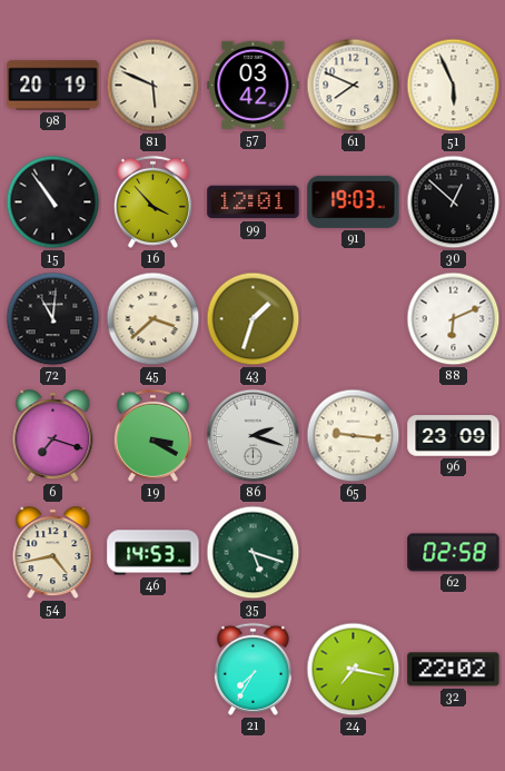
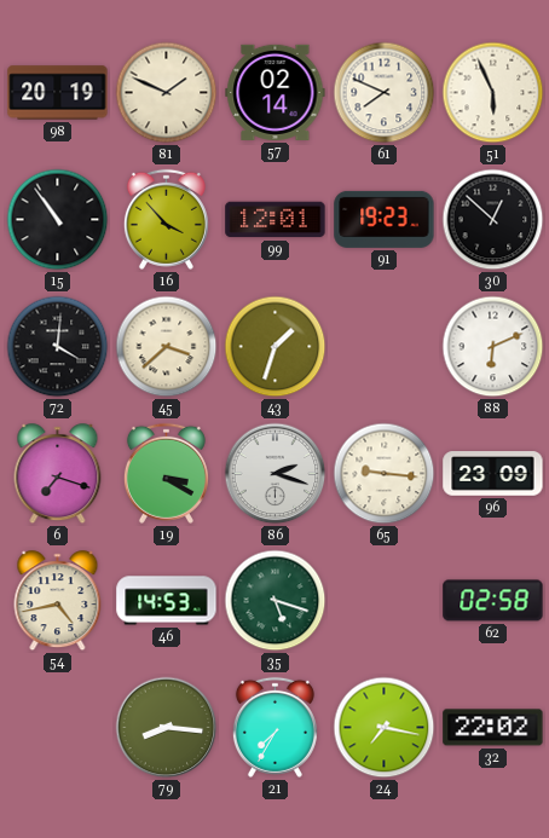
81: 5:49 -> 1:49
57: 03:42 -> 02:14
91: 19:03 -> 19:23
72: 11:01 -> 4:01
79: none -> 8:16
